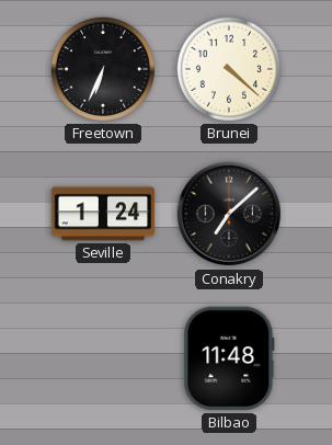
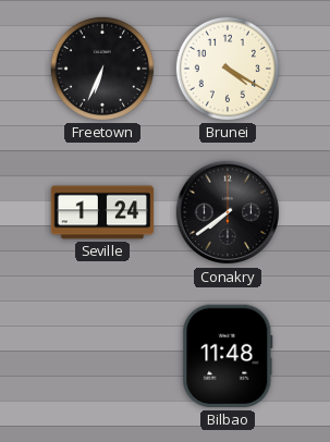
Brunei: 4:22 -> 4:20
Conakry: 7:08 -> 7:39
